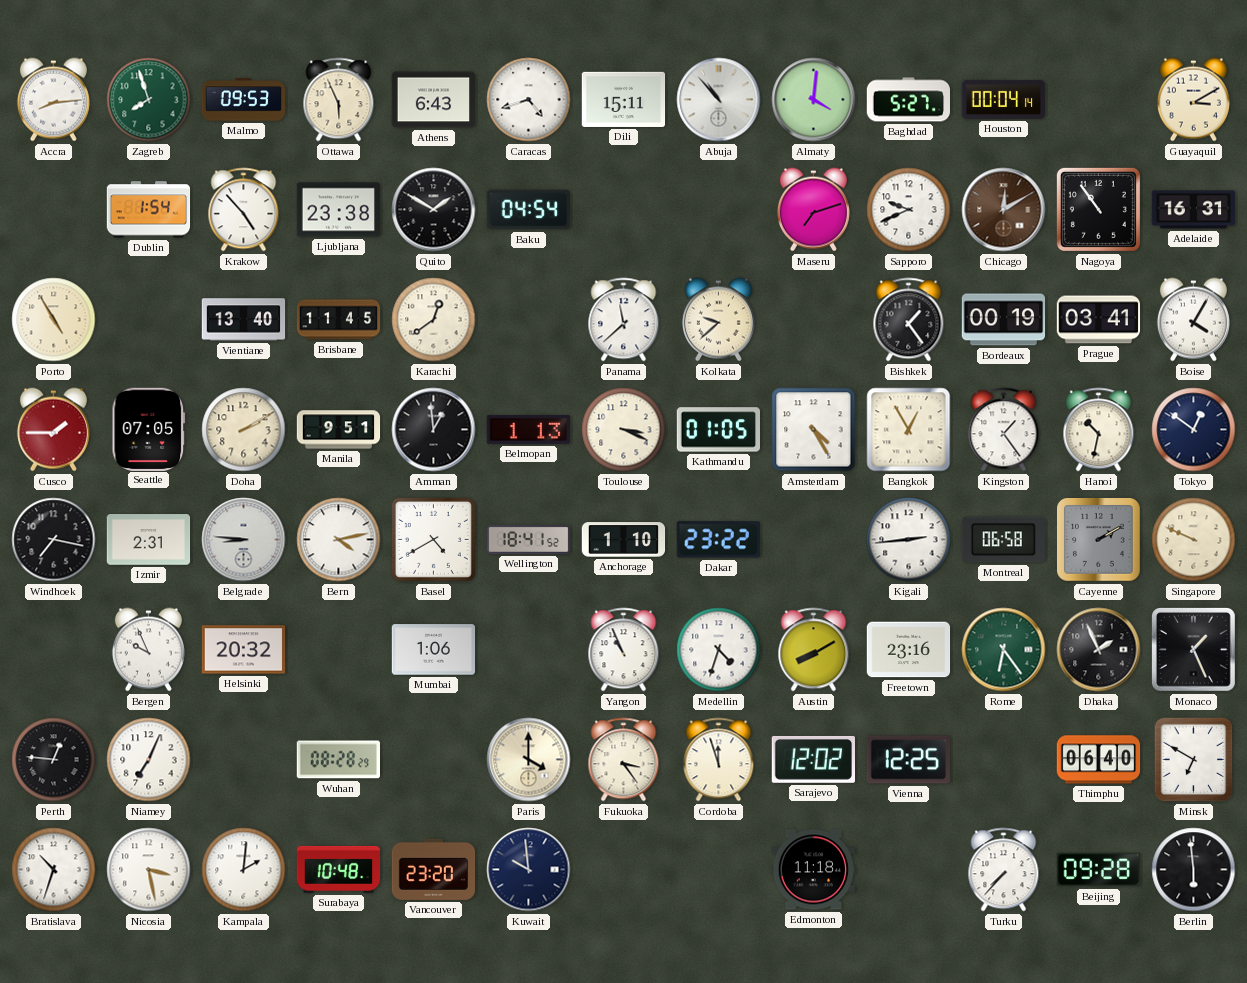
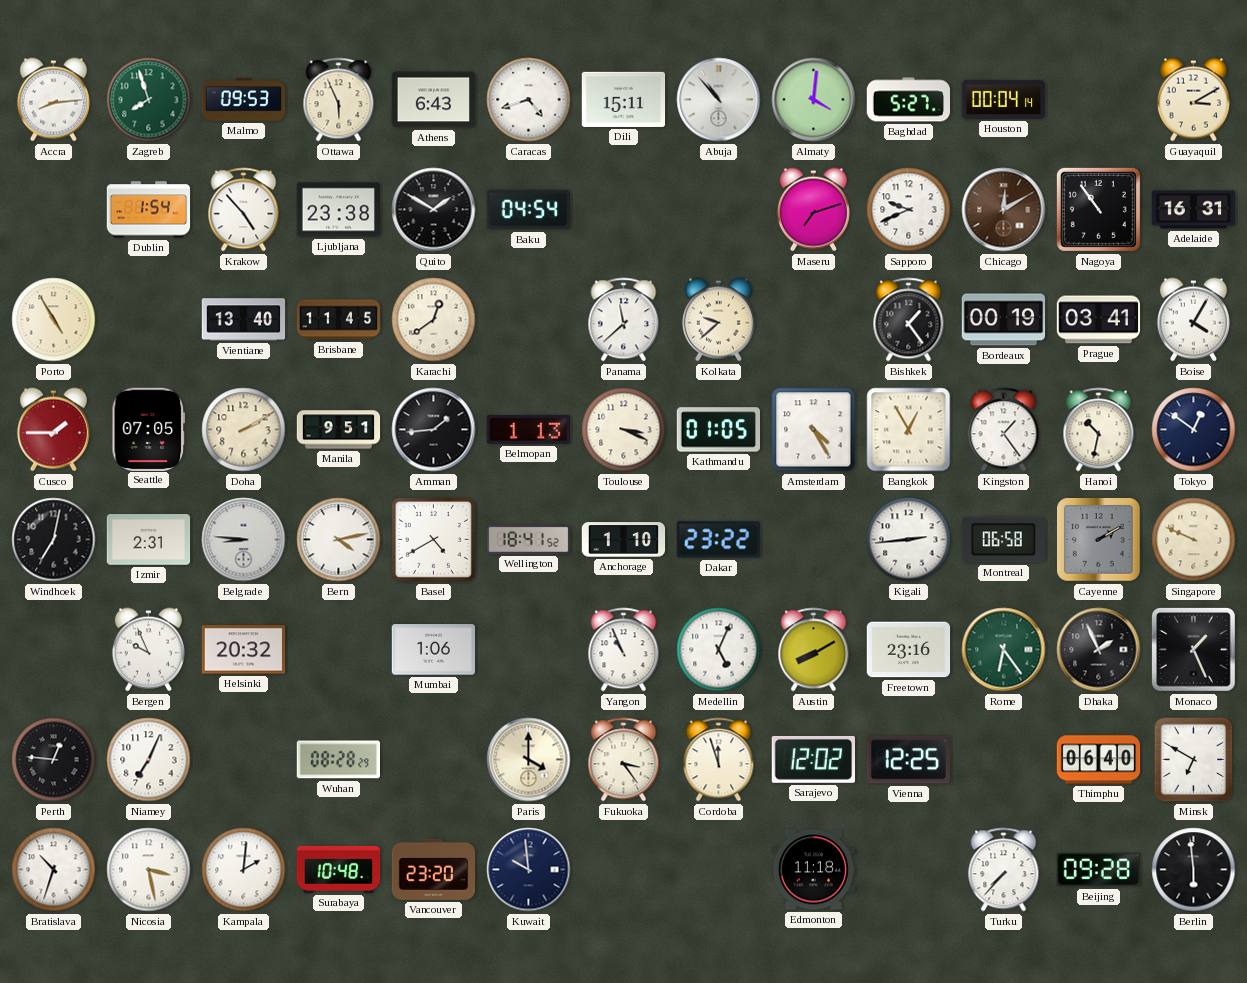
Amman: 12:59 -> 1:44
Windhoek: 7:17 -> 7:02
Medellin: 4:33 -> 5:04
